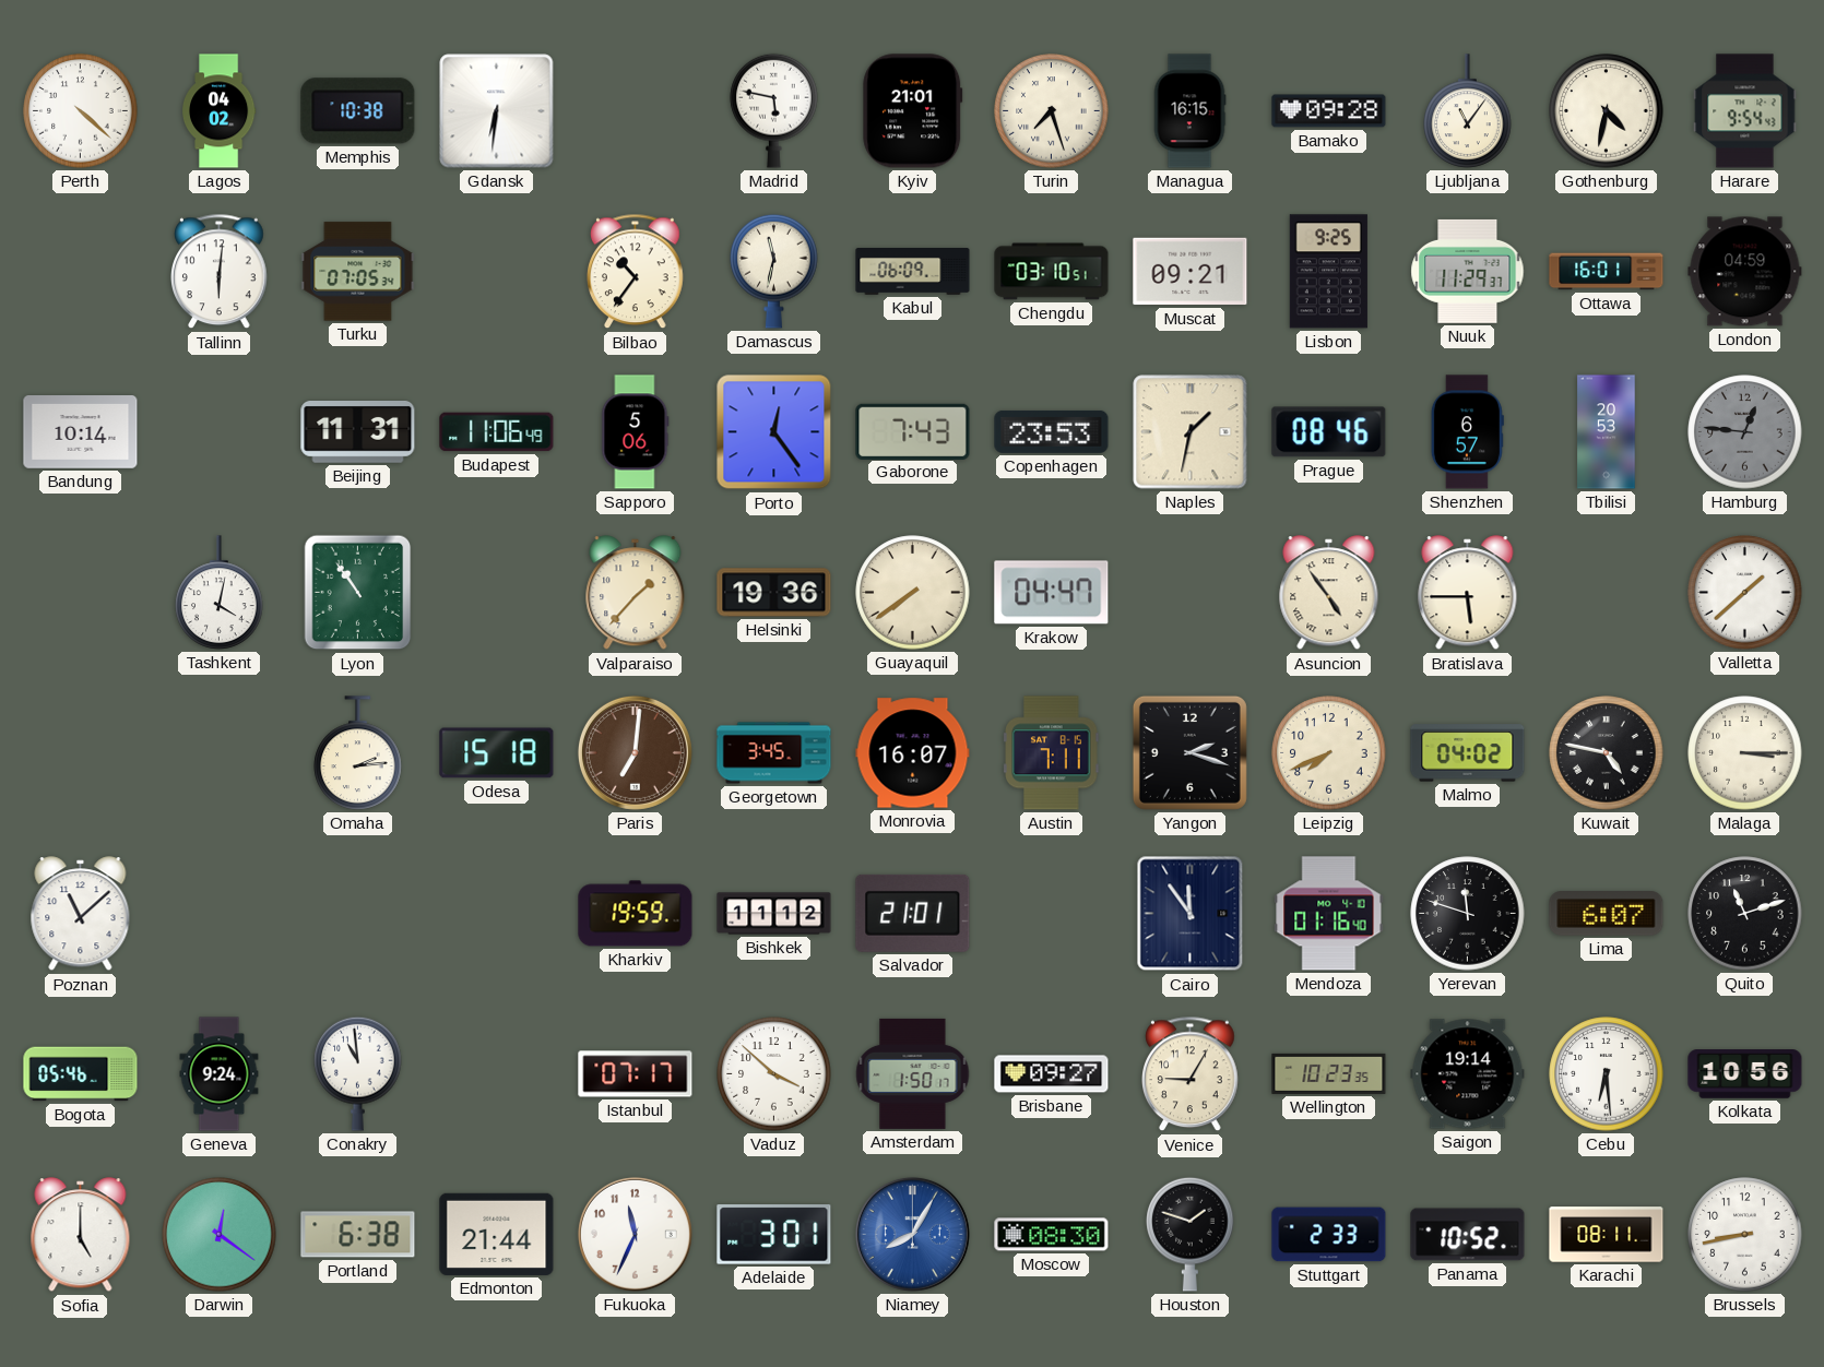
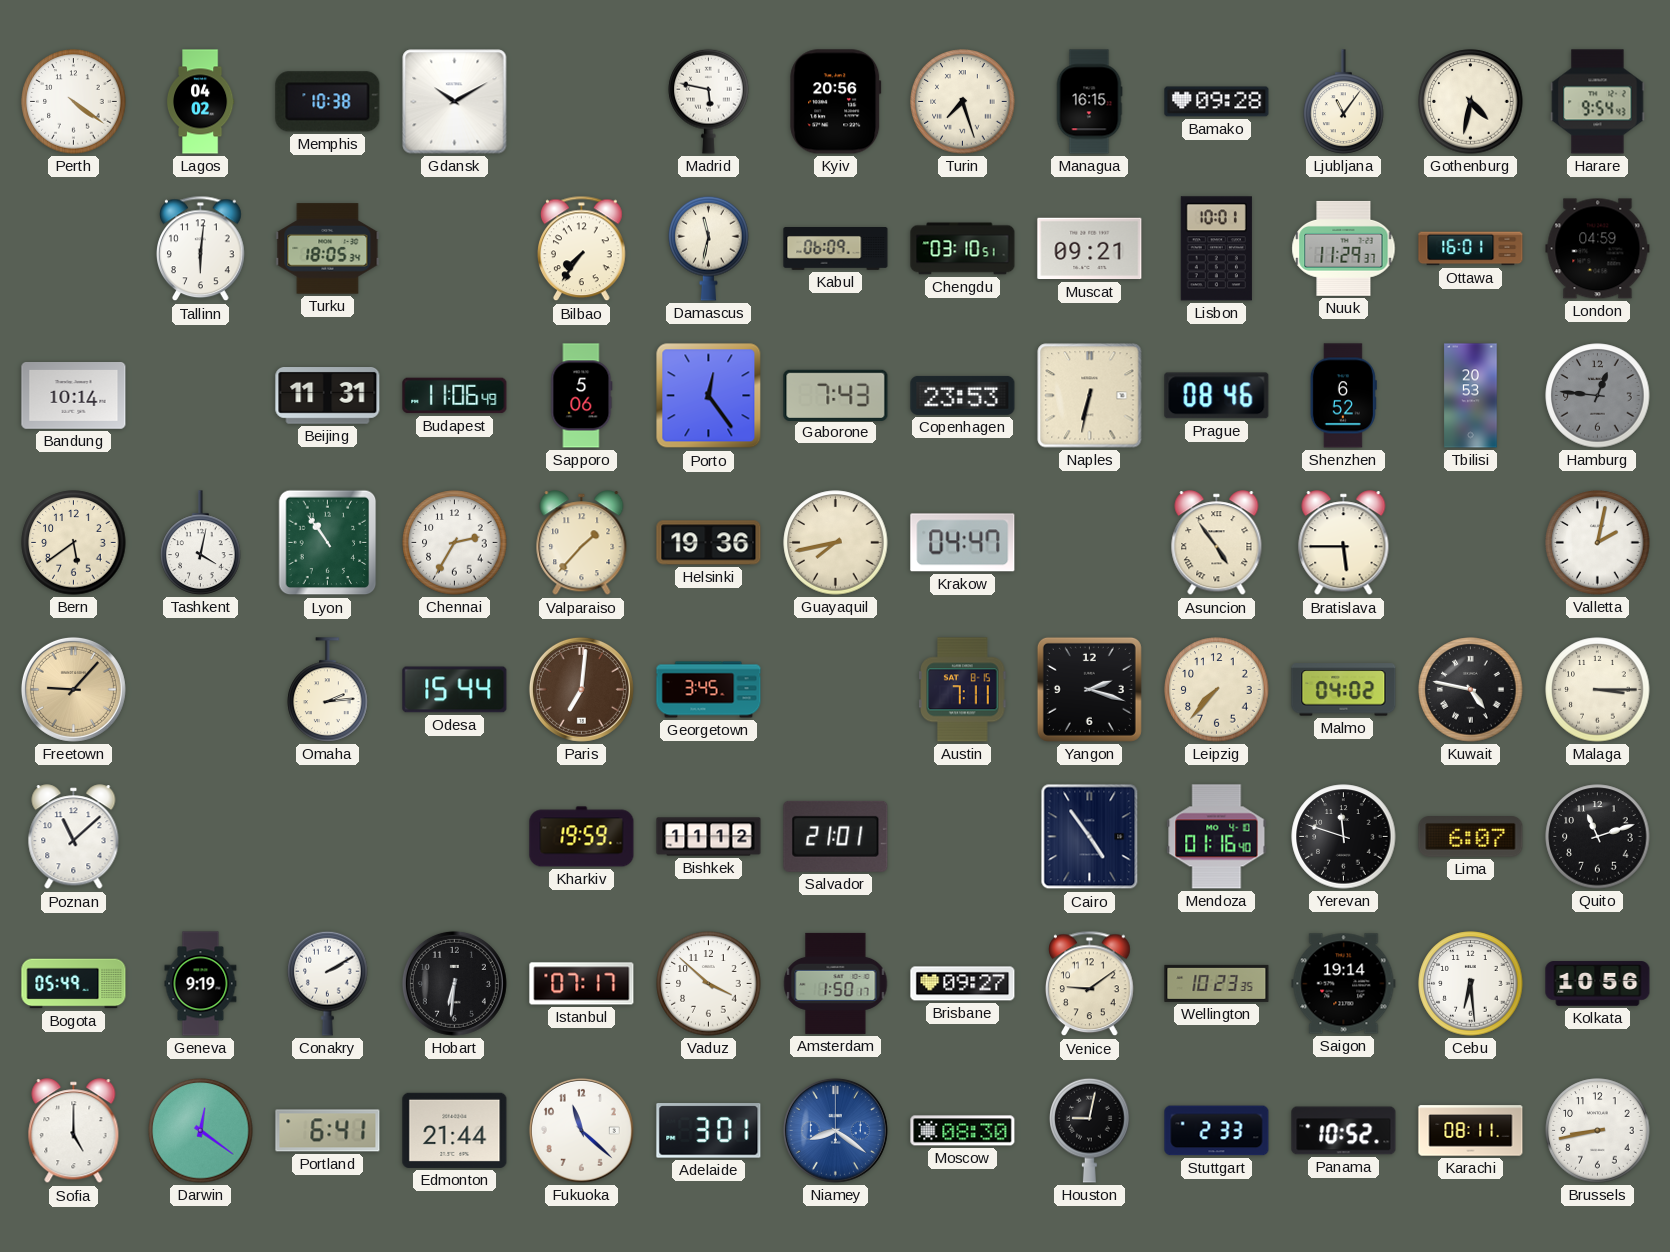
Perth: 4:22 -> 4:21
Gdansk: 6:31 -> 10:10
Kyiv: 21:01 -> 20:56
Turku: 07:05 -> 18:05
Bilbao: 10:36 -> 7:36
Lisbon: 9:25 -> 10:01
Naples: 1:32 -> 6:32
Shenzhen: 6:57 -> 6:52
Bern: none -> 5:39
Chennai: none -> 2:35
Guayaquil: 7:39 -> 7:43
Valletta: 1:38 -> 2:02
Freetown: none -> 9:07
Odesa: 15:18 -> 15:44
Monrovia: 16:07 -> none
Leipzig: 7:41 -> 7:37
Cairo: 11:54 -> 4:54
Bogota: 05:46 -> 05:49
Geneva: 9:24 -> 9:19
Conakry: 10:59 -> 2:10
Hobart: none -> 6:31
Venice: 9:05 -> 9:09
Portland: 6:38 -> 6:41
Fukuoka: 11:34 -> 11:22
Niamey: 8:05 -> 8:21
Houston: 1:48 -> 9:02
